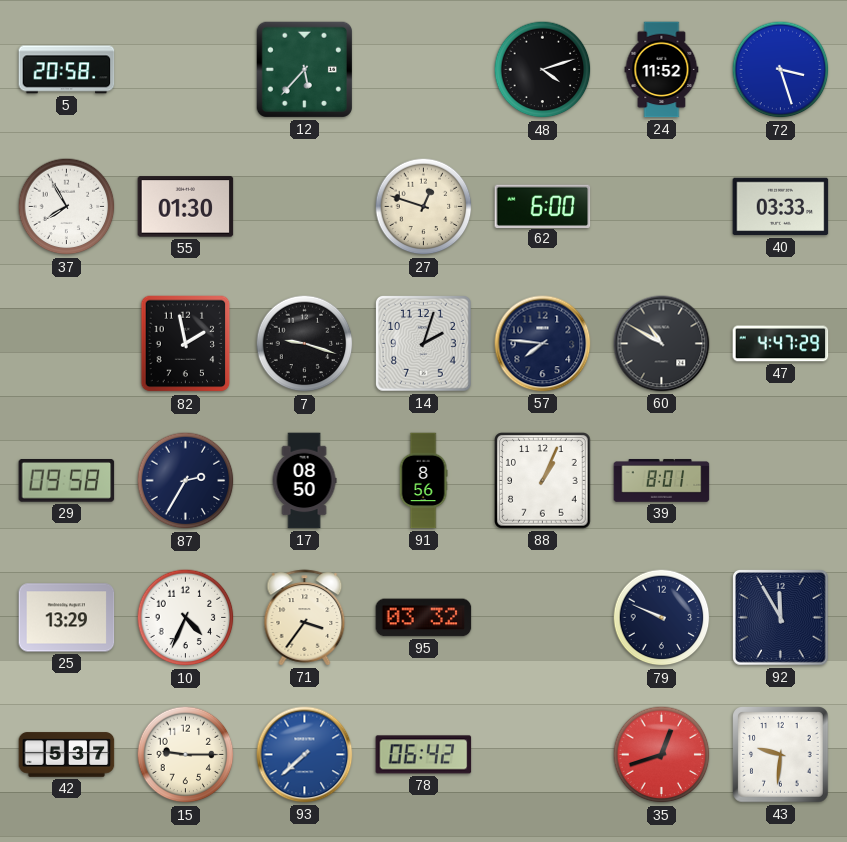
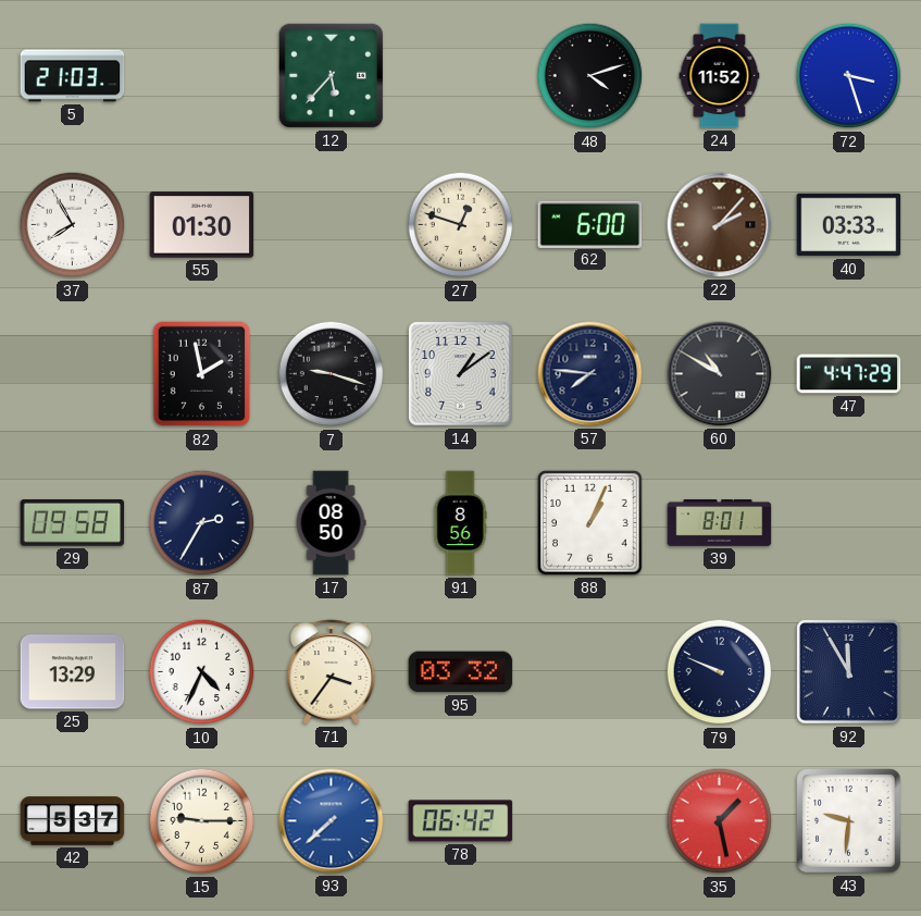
5: 20:58 -> 21:03
22: none -> 2:07
14: 2:03 -> 1:09
35: 12:42 -> 1:28
